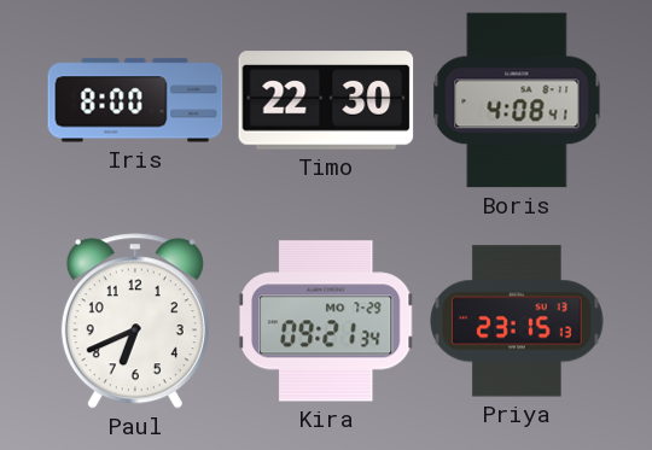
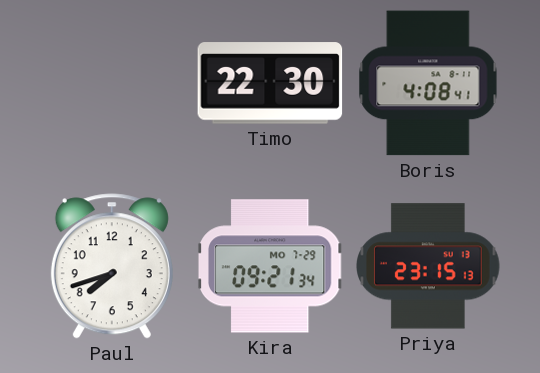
Iris: 8:00 -> none
Paul: 6:41 -> 7:42
